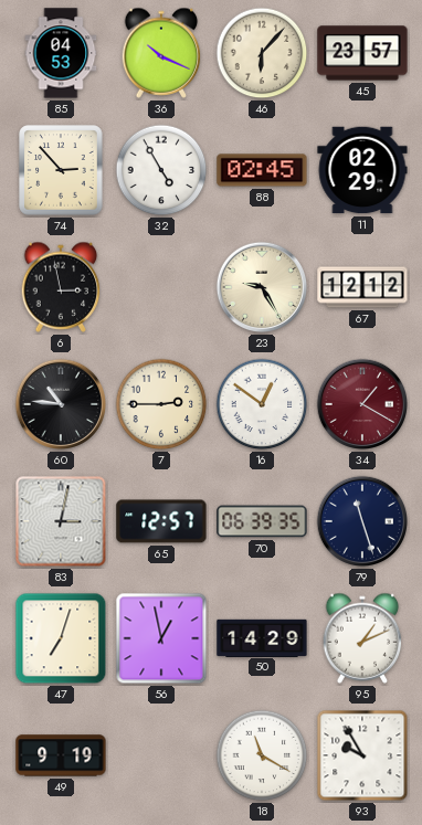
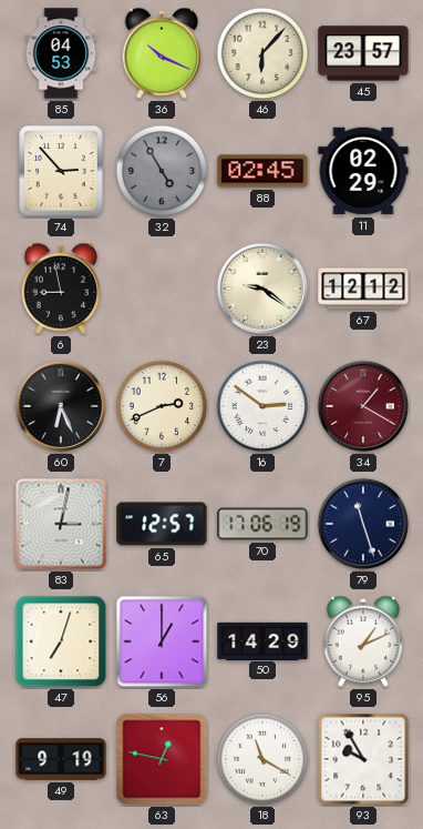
32 dial: white -> grey
6: 2:58 -> 8:58
23: 9:25 -> 9:21
60: 10:46 -> 6:26
7: 2:45 -> 2:41
16: 12:51 -> 2:51
70: 06:39 -> 17:06
56: 12:58 -> 1:00
63: none -> 12:47
